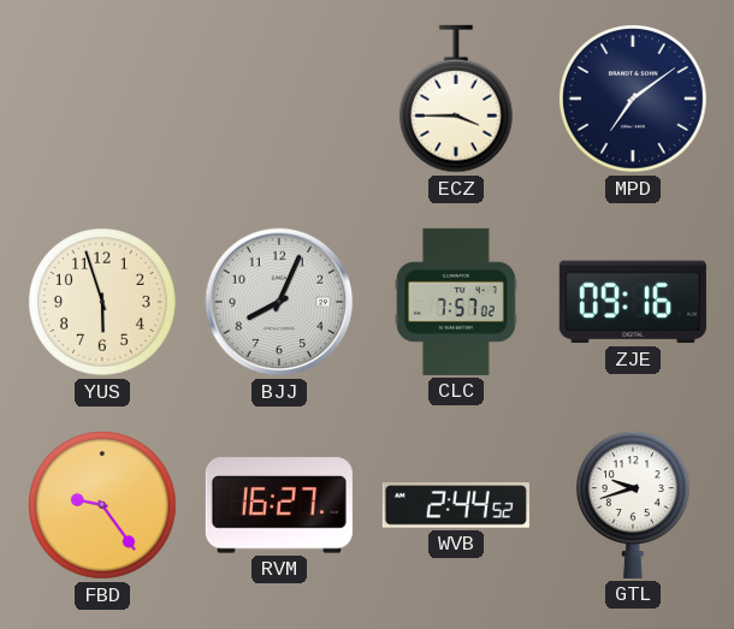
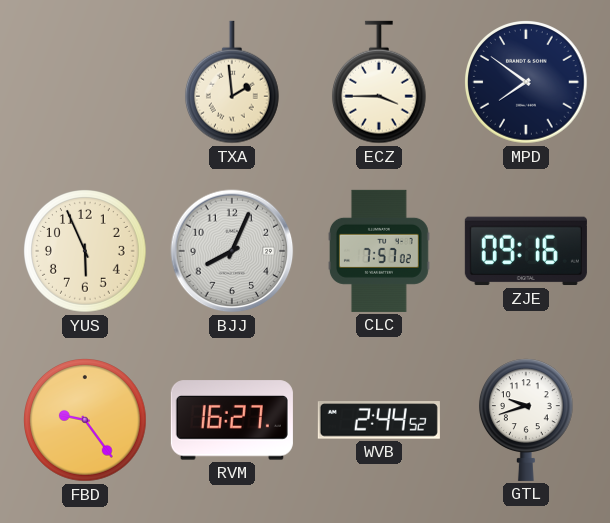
TXA: none -> 1:59
MPD: 7:09 -> 7:51
YUS: 5:57 -> 5:56
